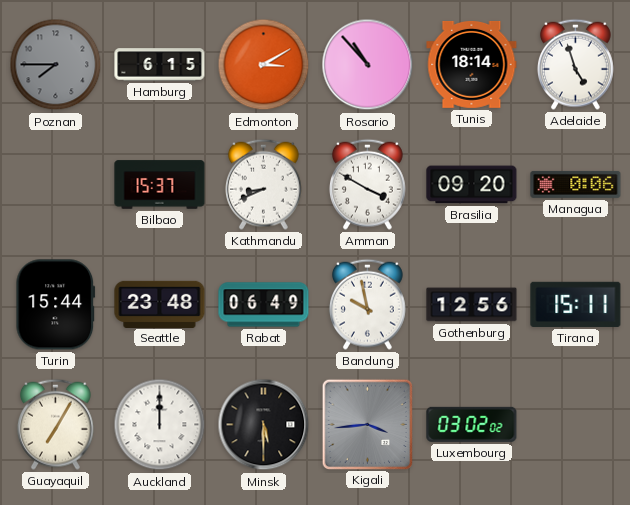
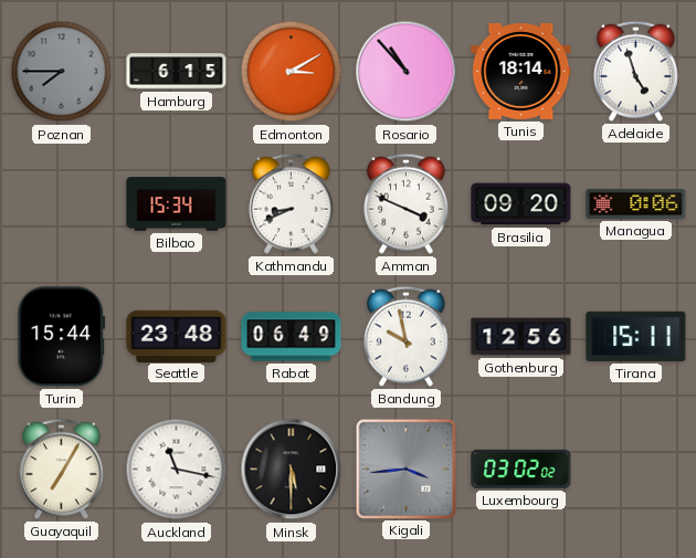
Bilbao: 15:37 -> 15:34
Amman: 3:50 -> 3:49
Auckland: 12:00 -> 11:17
